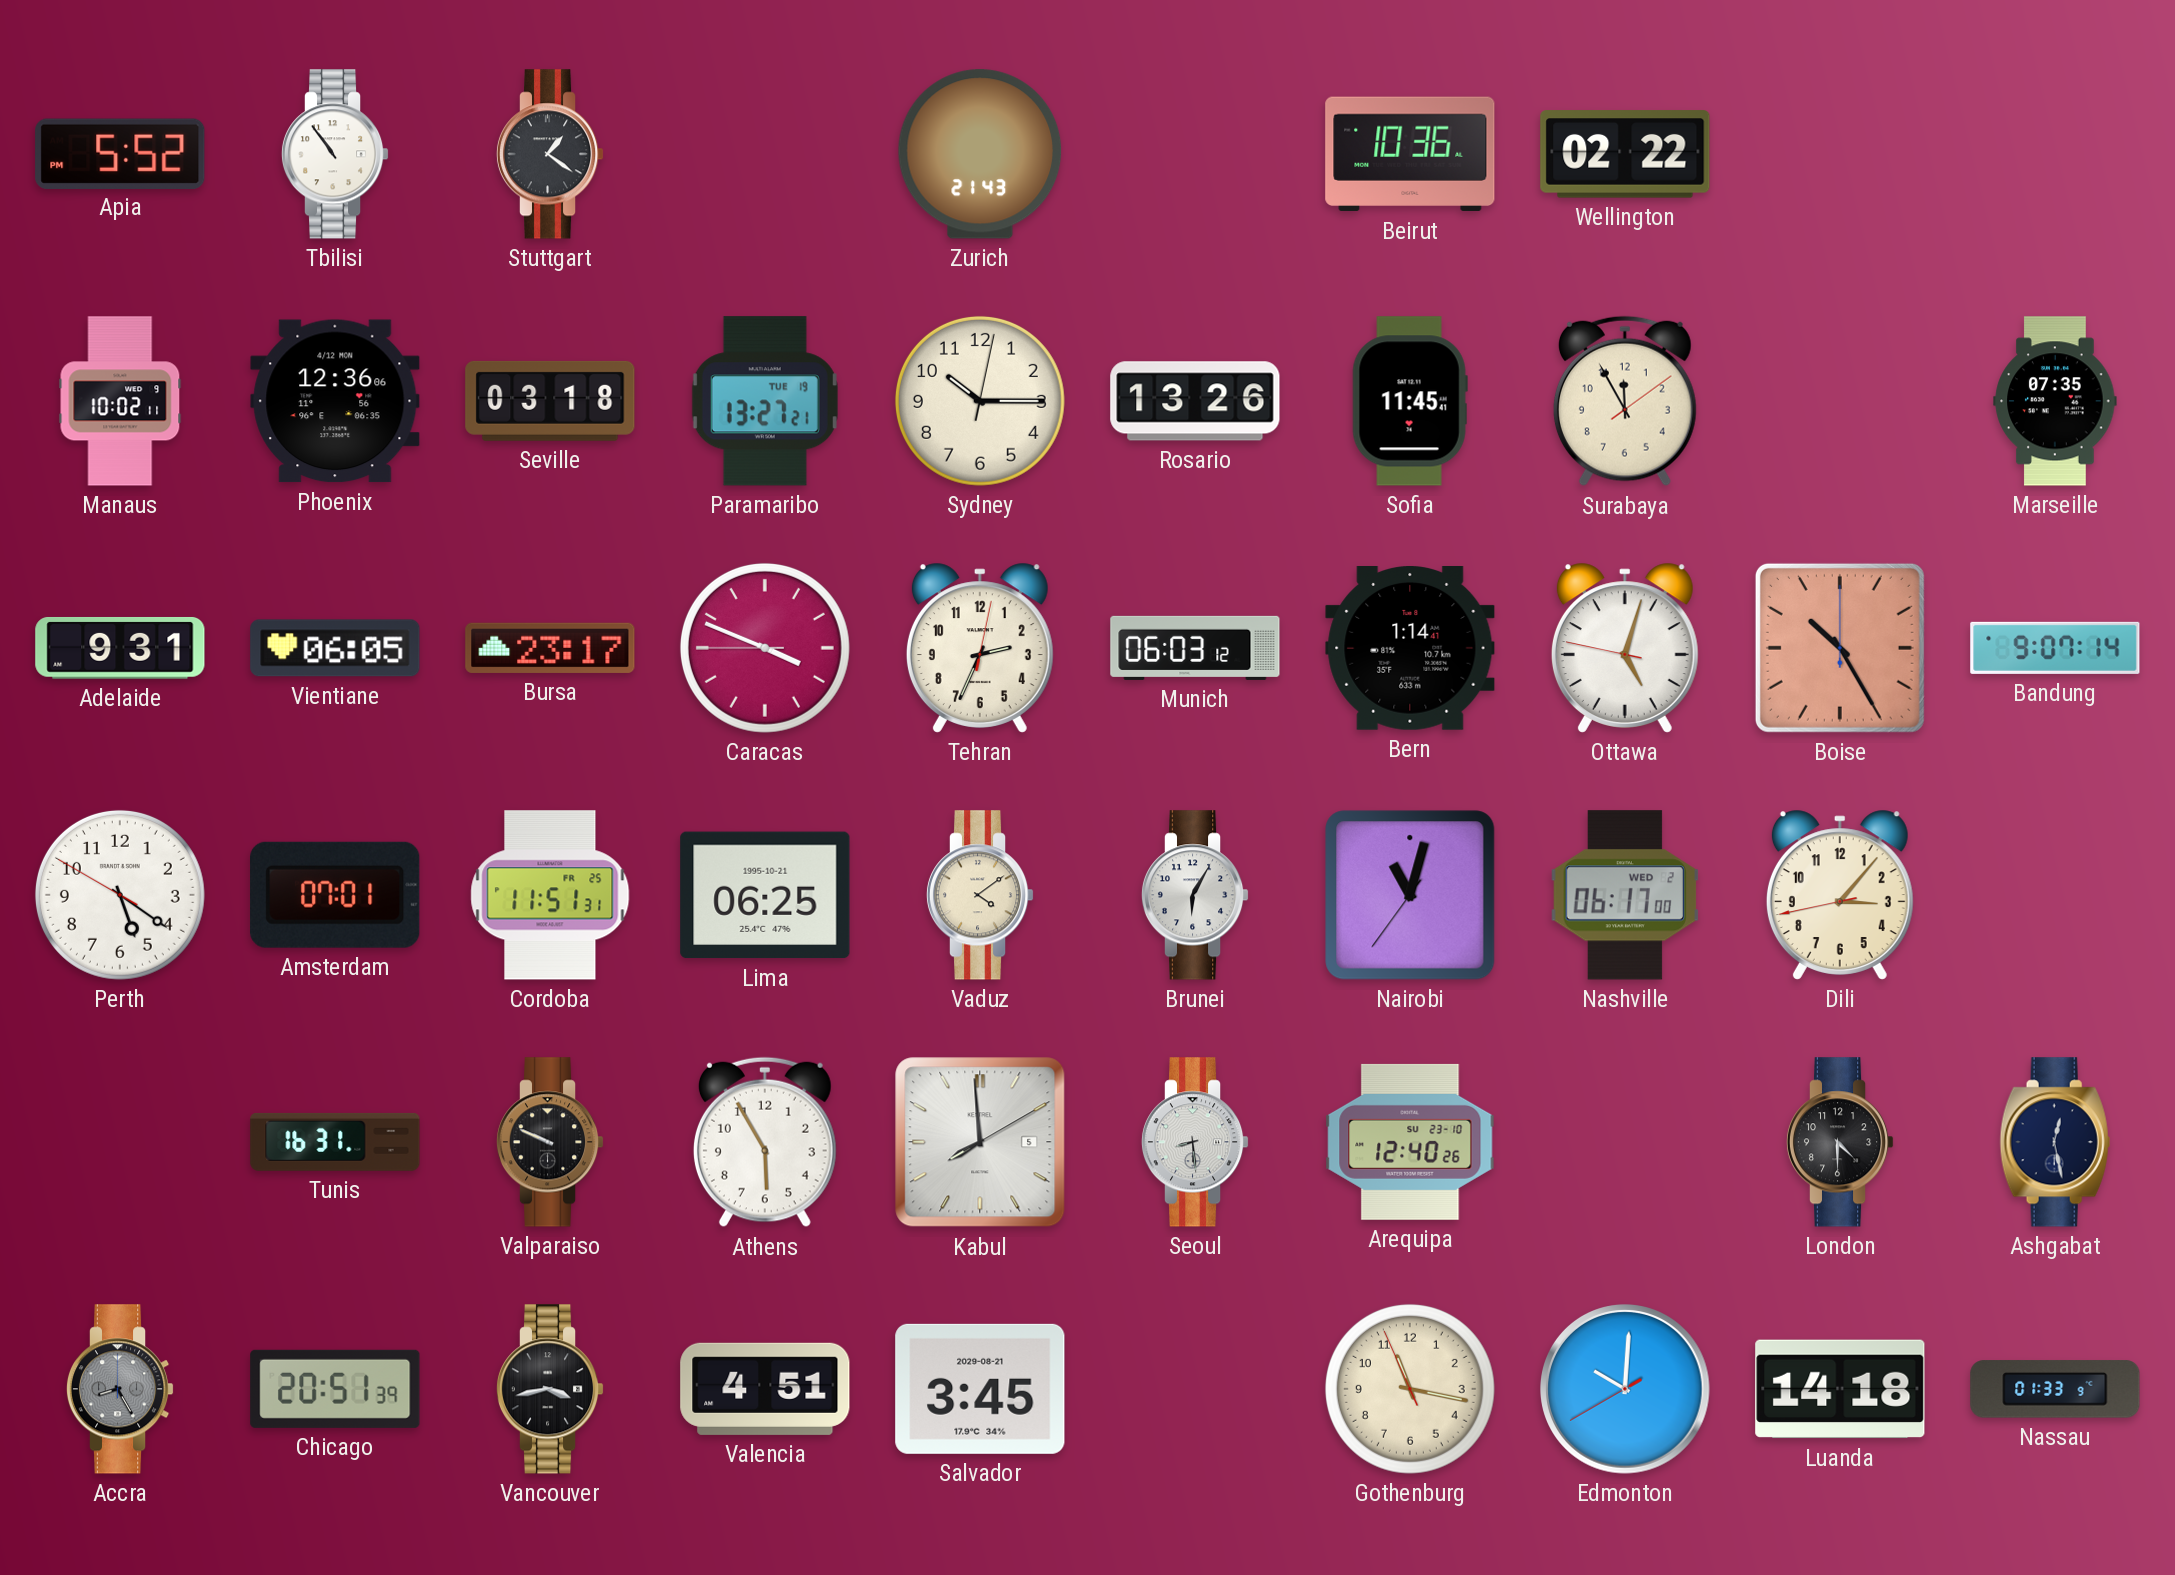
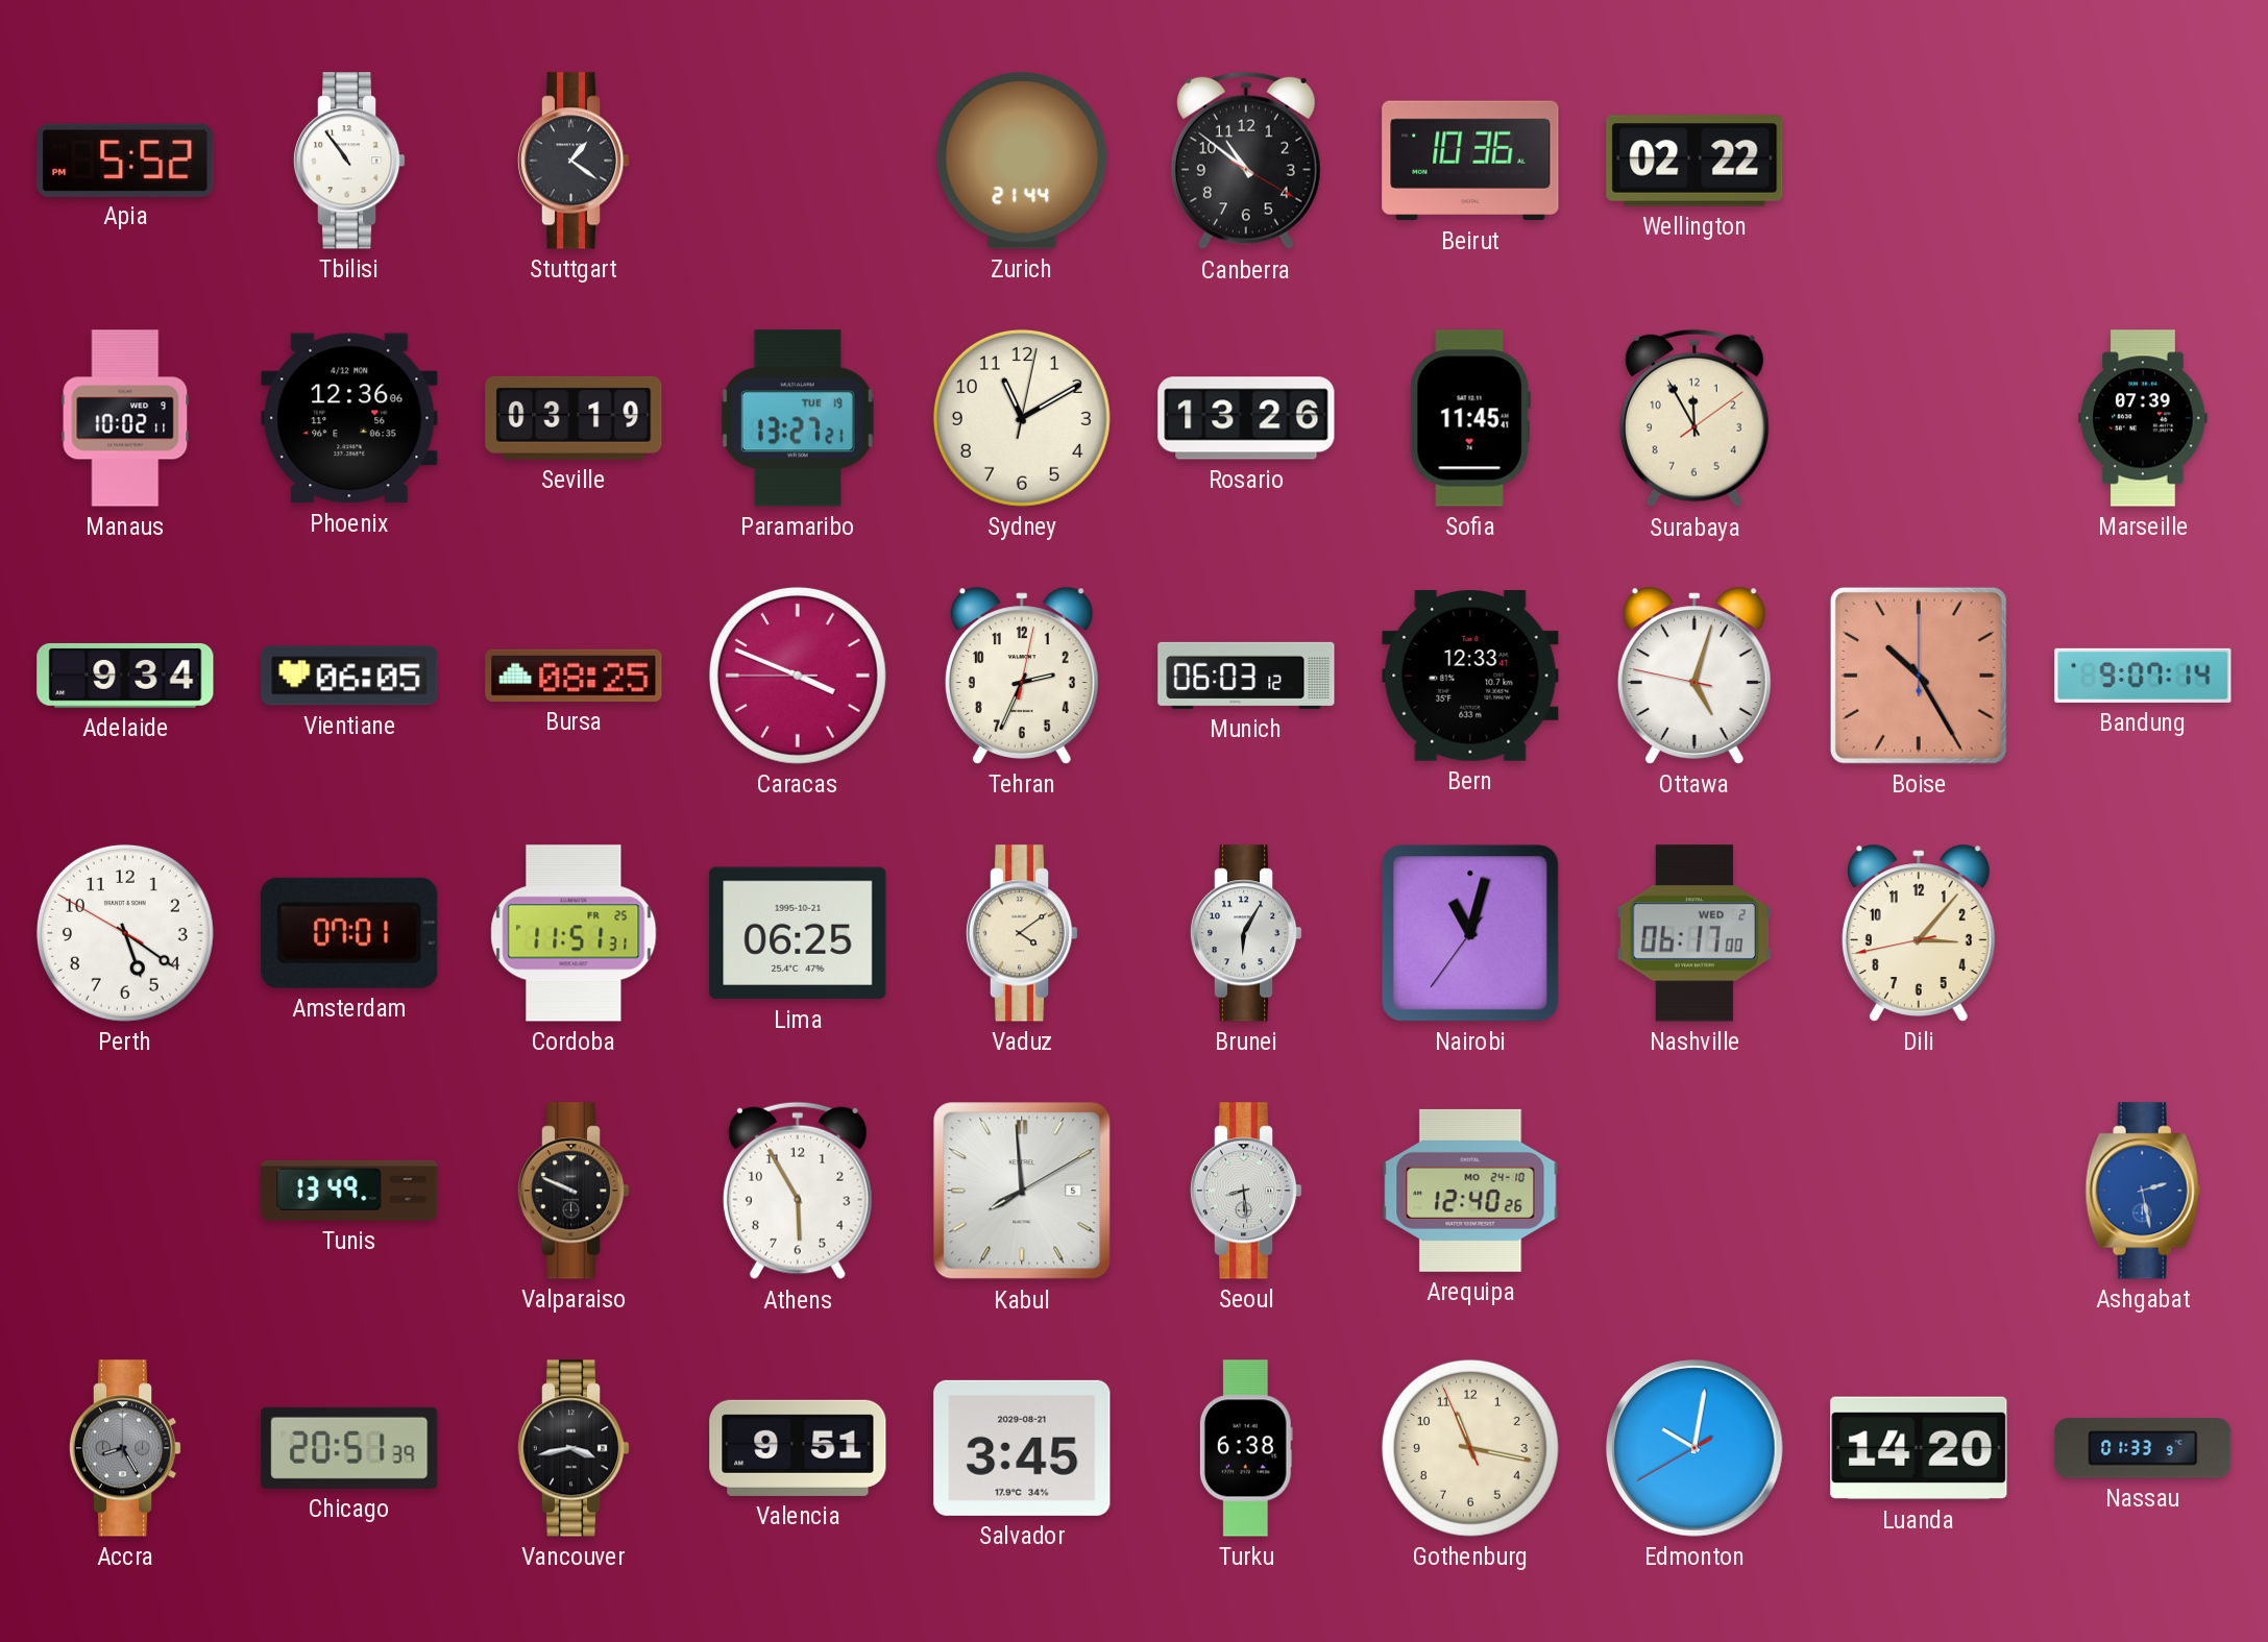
Zurich: 21:43 -> 21:44
Canberra: none -> 10:51
Seville: 03:18 -> 03:19
Sydney: 10:15 -> 11:10
Marseille: 07:35 -> 07:39
Adelaide: 9:31 -> 9:34
Bursa: 23:17 -> 08:25
Bern: 1:14 -> 12:33
Tunis: 16:31 -> 13:49
Arequipa date: SU 23-10 -> MO 24-10
London: 4:30 -> none
Ashgabat: 12:28 -> 2:28
Ashgabat dial: navy -> blue
Valencia: 4:51 -> 9:51
Turku: none -> 6:38
Edmonton: 10:00 -> 10:01
Luanda: 14:18 -> 14:20
